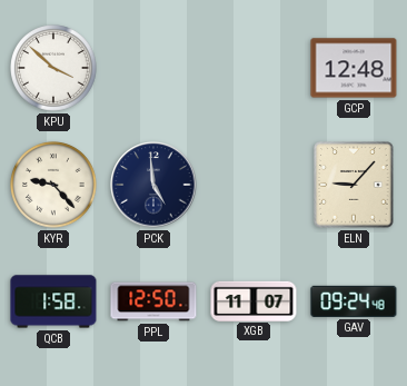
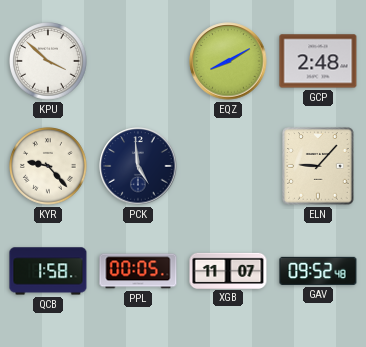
EQZ: none -> 8:10
GCP: 12:48 -> 2:48
PPL: 12:50 -> 00:05
GAV: 09:24 -> 09:52
